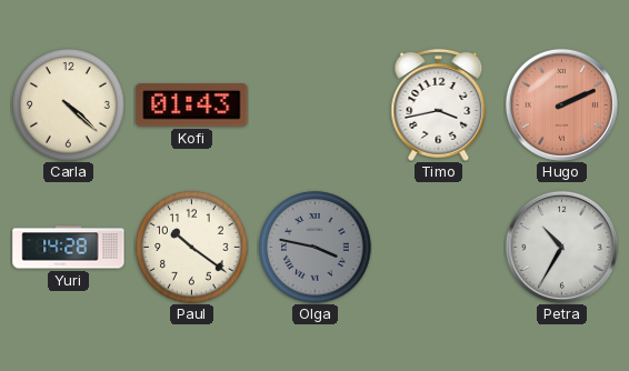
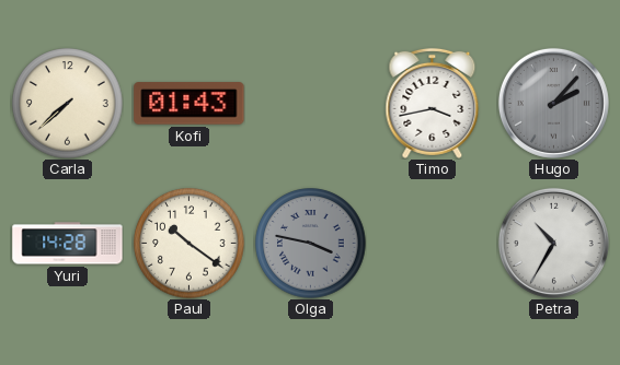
Carla: 4:22 -> 7:38
Hugo: 2:11 -> 2:07
Hugo dial: salmon -> grey
